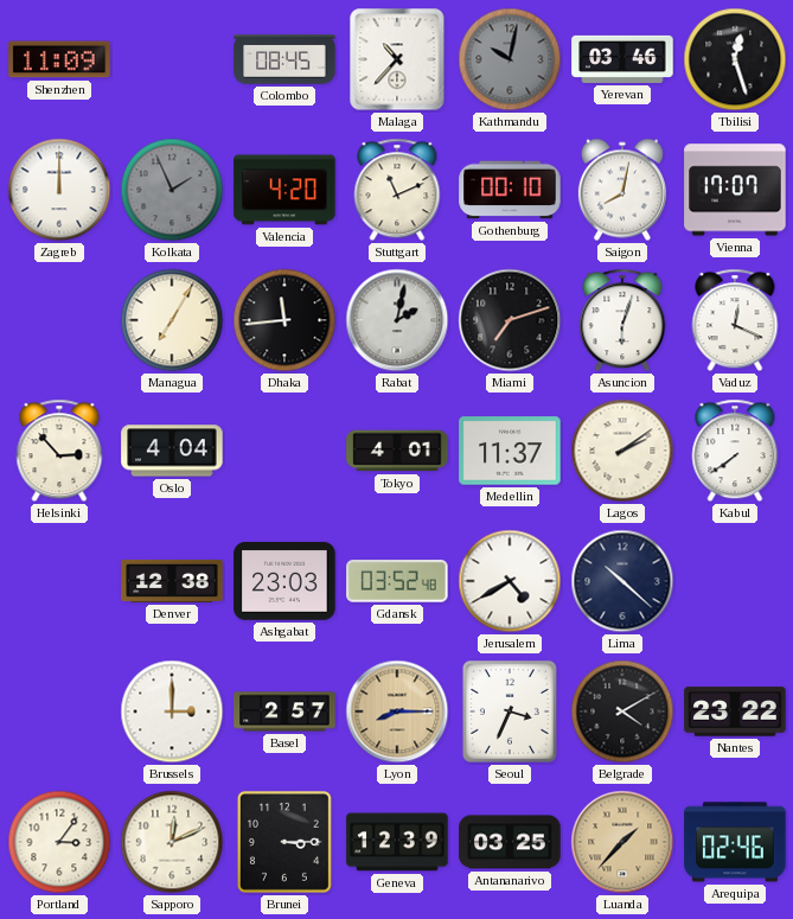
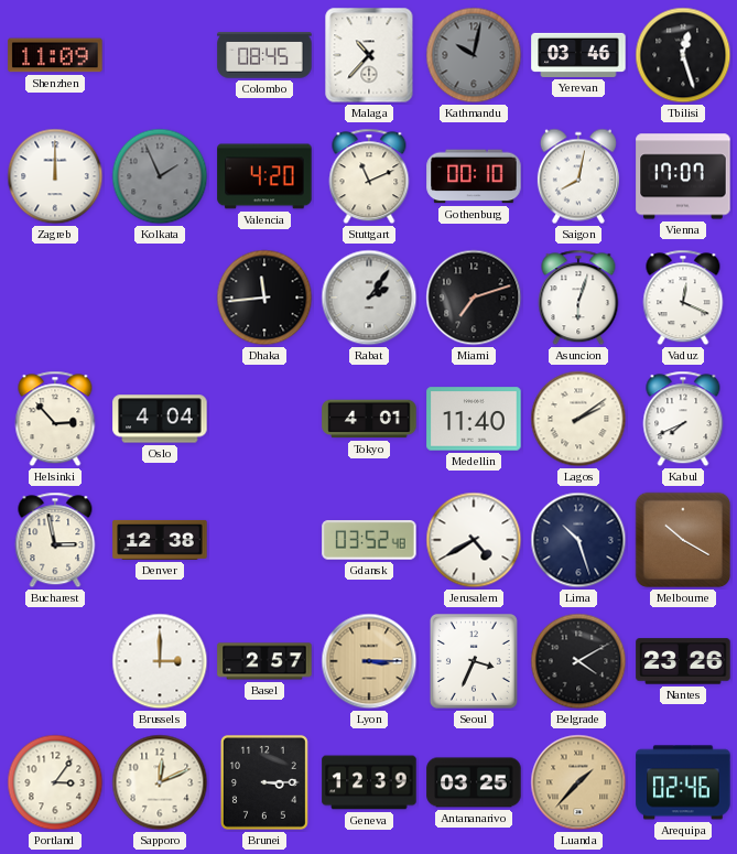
Managua: 7:05 -> none
Rabat: 2:02 -> 2:06
Medellin: 11:37 -> 11:40
Kabul: 7:39 -> 7:41
Bucharest: none -> 2:58
Ashgabat: 23:03 -> none
Lima: 10:22 -> 10:27
Melbourne: none -> 10:20
Lyon: 8:15 -> 3:15
Nantes: 23:22 -> 23:26
